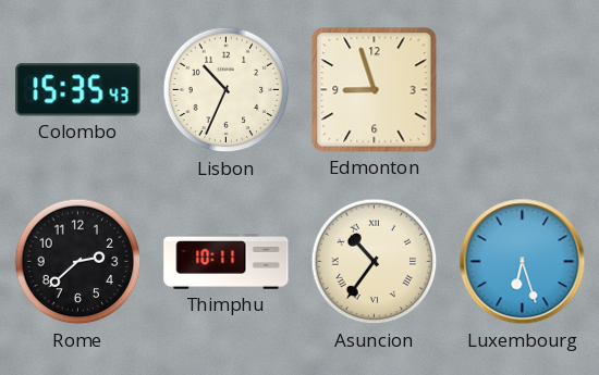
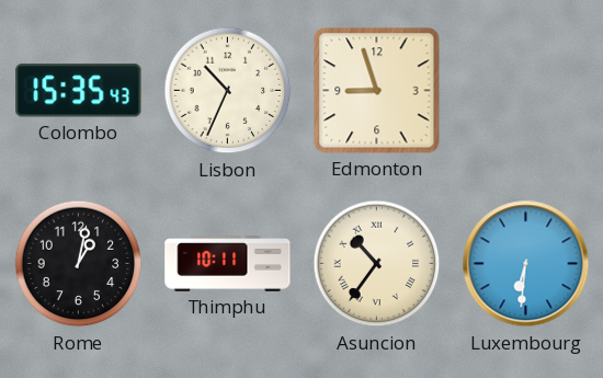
Rome: 2:38 -> 1:02
Luxembourg: 6:27 -> 6:31
